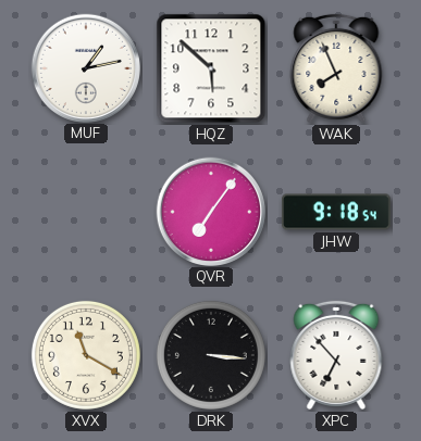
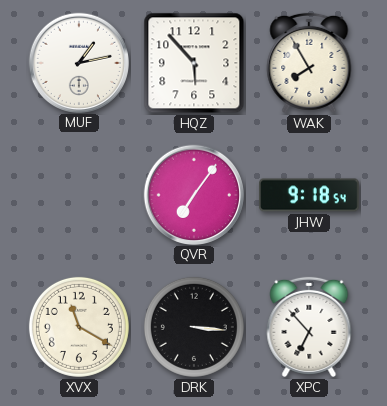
HQZ: 5:52 -> 5:53
WAK: 7:56 -> 7:55
